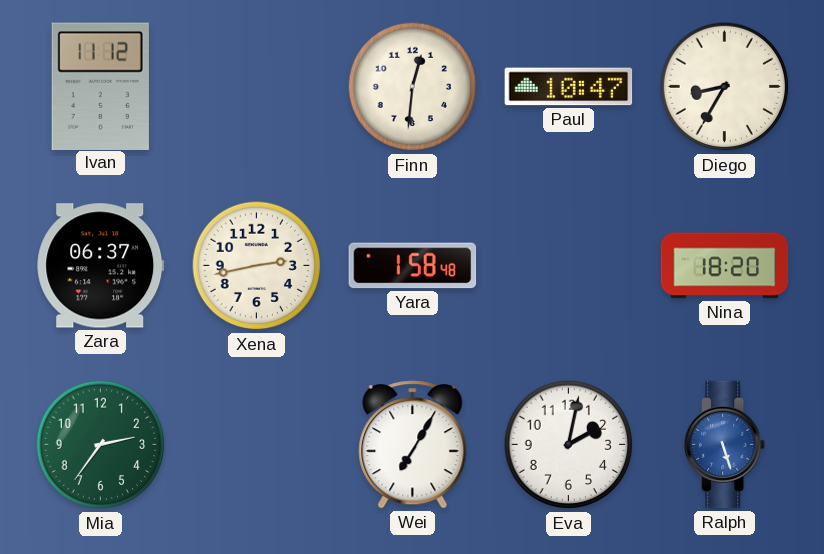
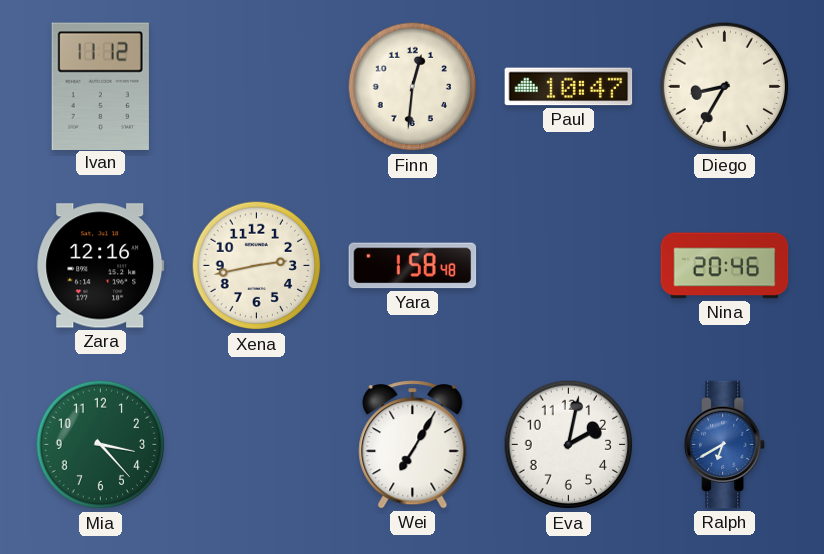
Zara: 06:37 -> 12:16
Nina: 18:20 -> 20:46
Mia: 2:36 -> 3:23
Ralph: 5:27 -> 6:40
